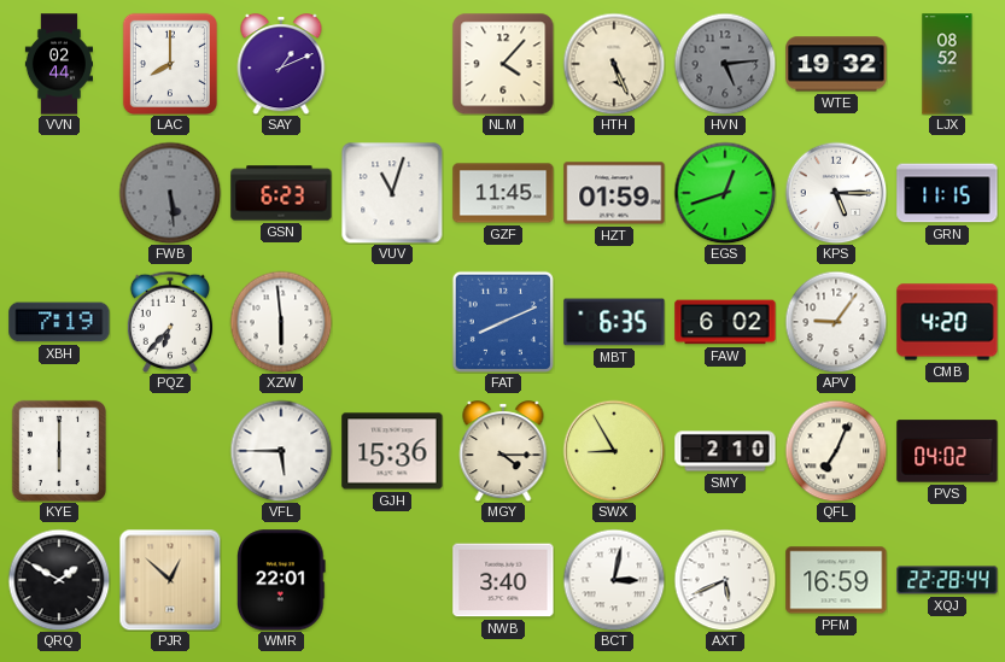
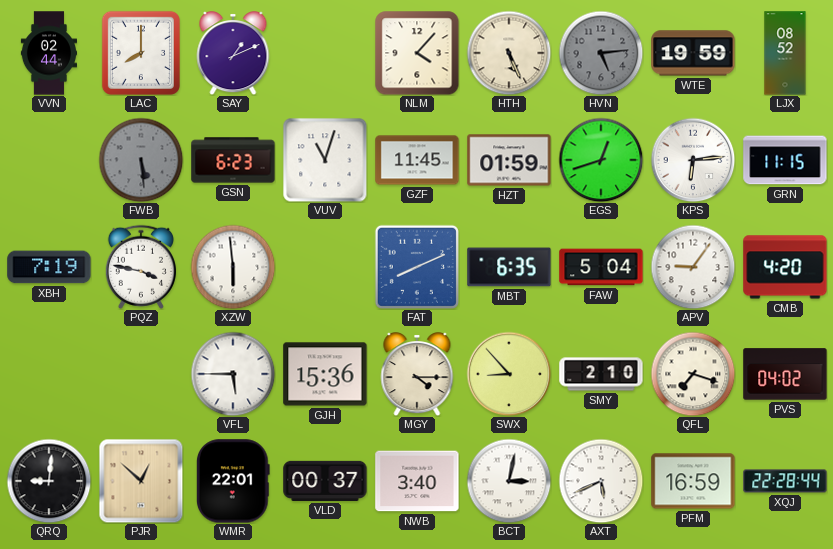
WTE: 19:32 -> 19:59
KPS: 5:15 -> 6:14
PQZ: 6:37 -> 3:47
FAW: 6:02 -> 5:04
KYE: 6:00 -> none
SWX: 8:55 -> 8:53
QFL: 7:04 -> 7:18
QRQ: 1:50 -> 9:01
VLD: none -> 00:37
